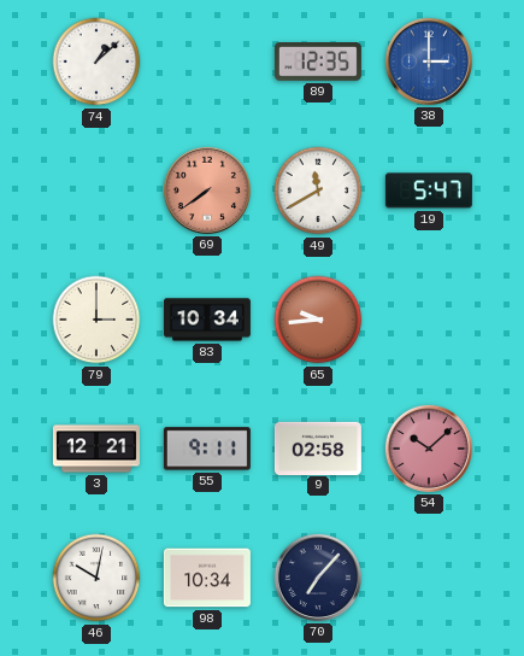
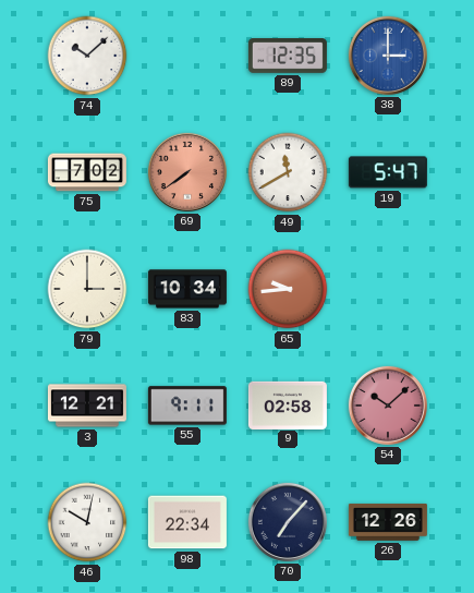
74: 1:08 -> 10:08
75: none -> 7:02
98: 10:34 -> 22:34
26: none -> 12:26
